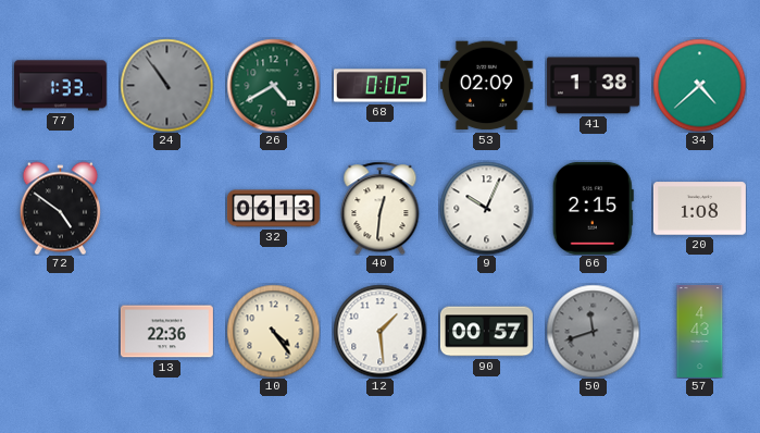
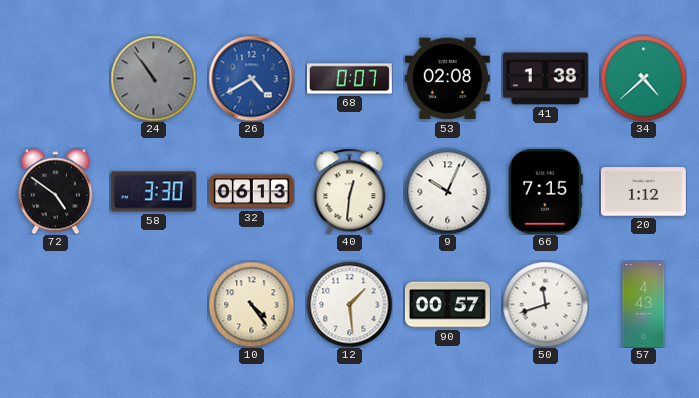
77: 1:33 -> none
26 dial: green -> blue
68: 0:02 -> 0:07
53: 02:09 -> 02:08
58: none -> 3:30
66: 2:15 -> 7:15
20: 1:08 -> 1:12
13: 22:36 -> none
50 dial: grey -> white
